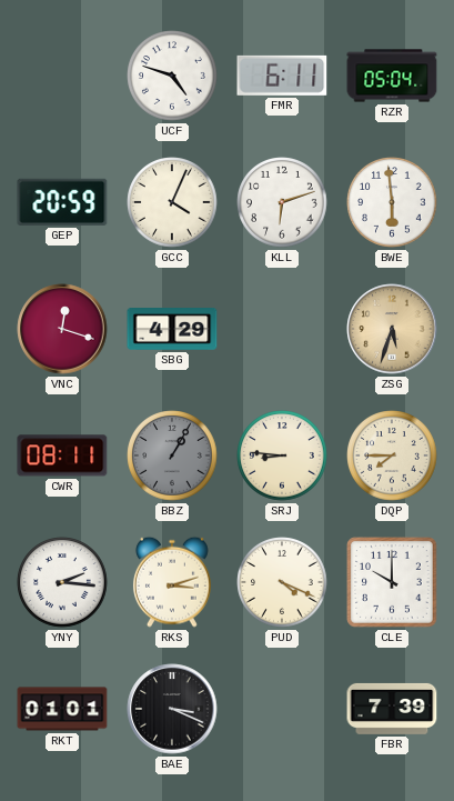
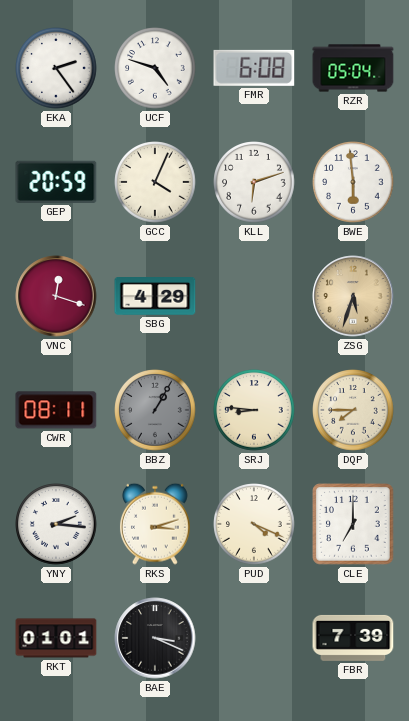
EKA: none -> 2:24
FMR: 6:11 -> 6:08
CLE: 10:00 -> 7:00
